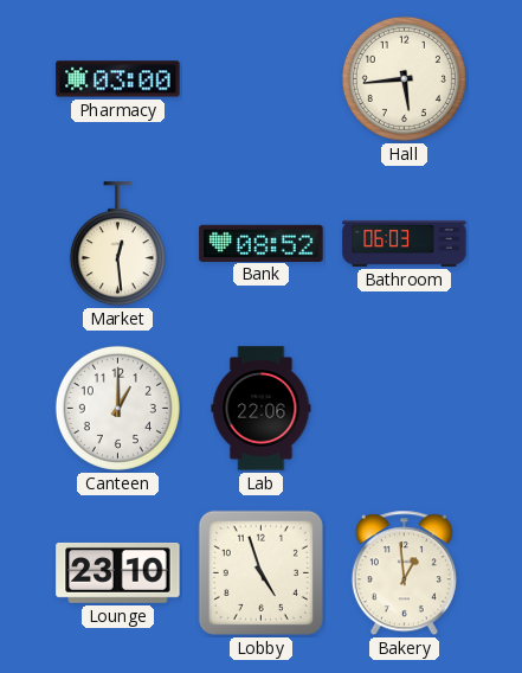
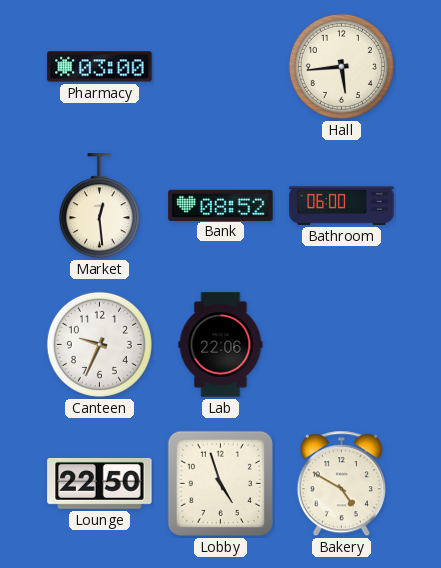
Bathroom: 06:03 -> 06:00
Canteen: 1:00 -> 9:34
Lounge: 23:10 -> 22:50
Bakery: 12:59 -> 4:50
